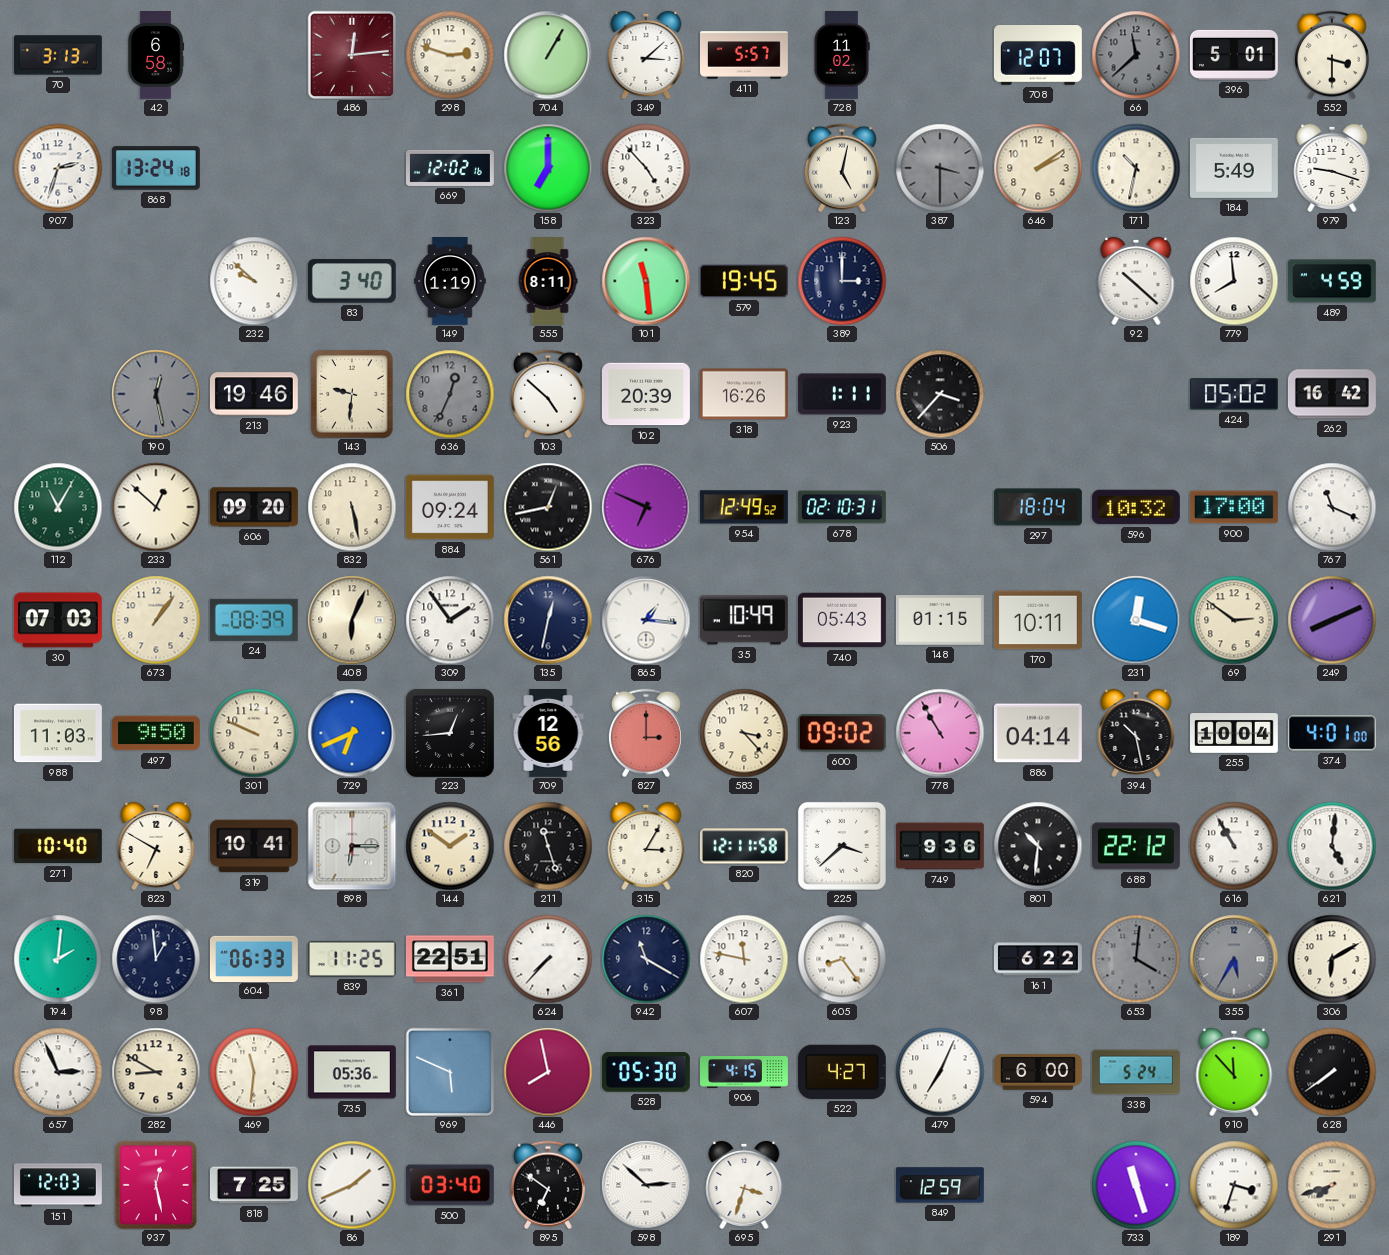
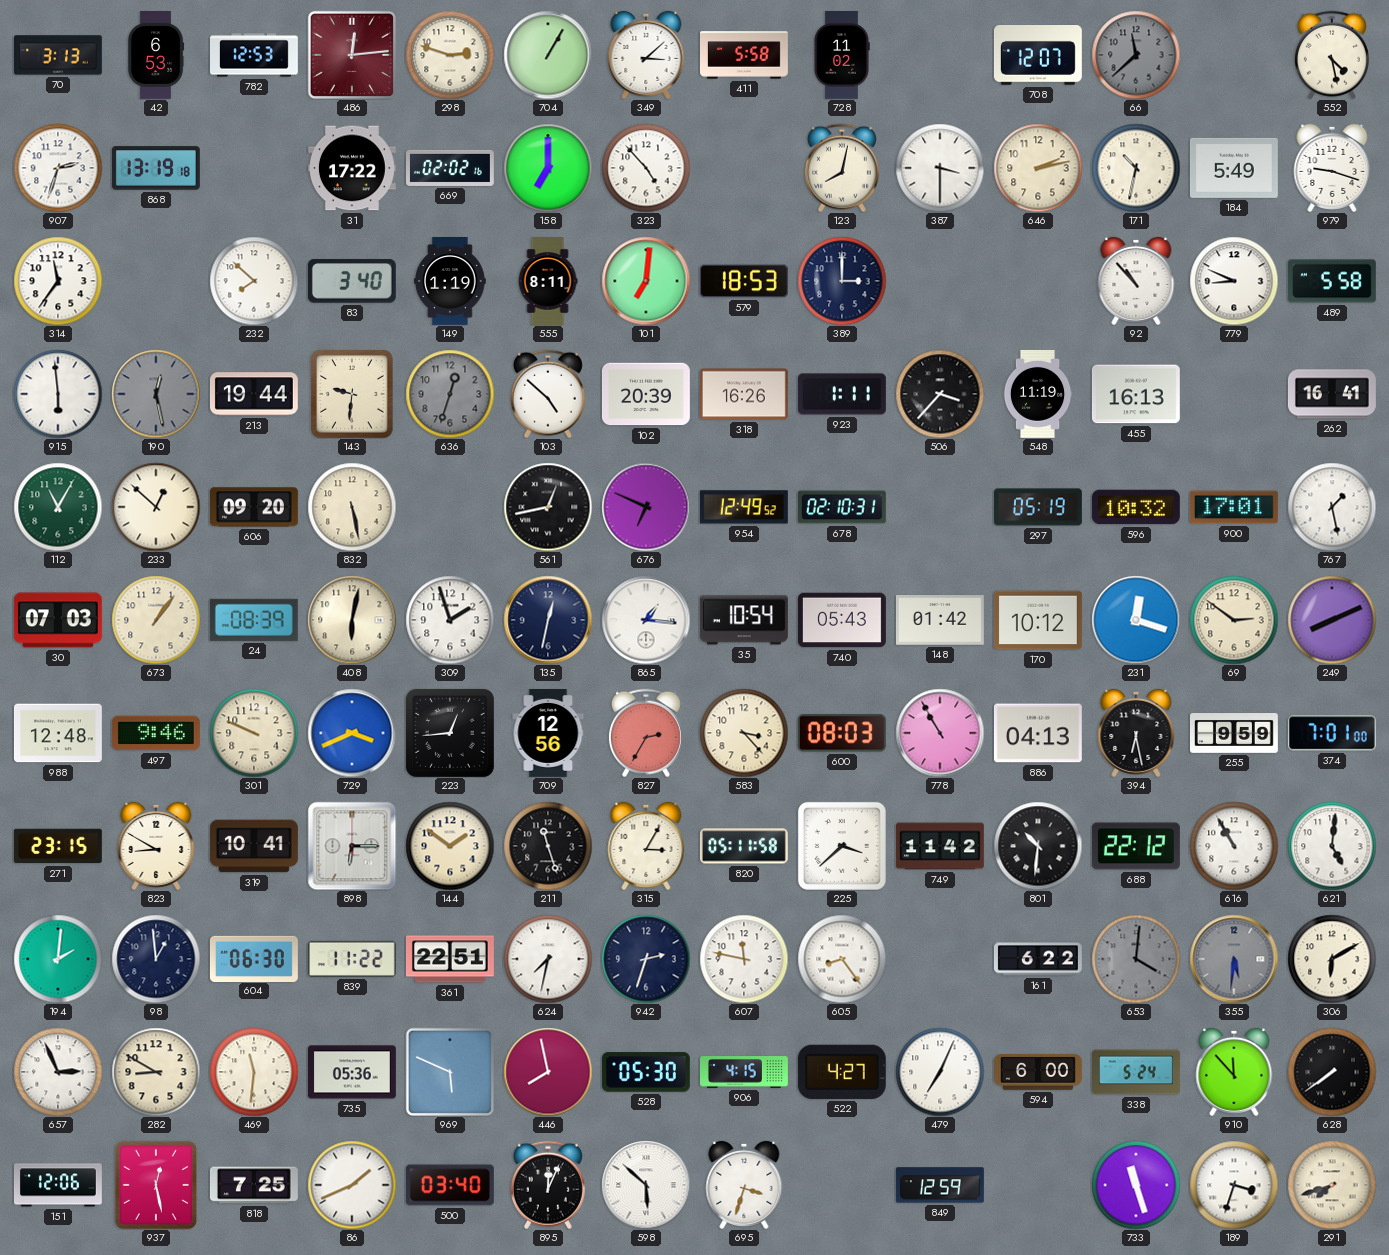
42: 6:58 -> 6:53
782: none -> 12:53
411: 5:57 -> 5:58
396: 5:01 -> none
552: 3:30 -> 4:28
868: 13:24 -> 13:19
31: none -> 17:22
669: 12:02 -> 02:02
123: 5:02 -> 8:02
387 dial: grey -> white
646: 2:09 -> 2:13
314: none -> 11:36
232: 9:52 -> 7:52
101: 11:29 -> 7:01
579: 19:45 -> 18:53
92: 10:22 -> 10:53
779: 7:59 -> 8:49
489: 4:59 -> 5:58
915: none -> 5:59
213: 19:46 -> 19:44
636: 12:34 -> 12:33
548: none -> 11:19
455: none -> 16:13
424: 05:02 -> none
262: 16:42 -> 16:41
884: 09:24 -> none
297: 18:04 -> 05:19
900: 17:00 -> 17:01
767: 11:19 -> 1:28
408: 6:04 -> 6:02
309: 1:54 -> 1:57
35: 10:49 -> 10:54
148: 01:15 -> 01:42
170: 10:11 -> 10:12
988: 11:03 -> 12:48
497: 9:50 -> 9:46
729: 6:41 -> 3:41
827: 3:00 -> 2:35
600: 09:02 -> 08:03
886: 04:14 -> 04:13
394: 10:28 -> 6:28
255: 10:04 -> 9:59
374: 4:01 -> 7:01
271: 10:40 -> 23:15
823: 6:50 -> 8:50
820: 12:11 -> 05:11
749: 9:36 -> 11:42
604: 06:33 -> 06:30
839: 11:25 -> 11:22
624: 7:37 -> 7:32
942: 11:20 -> 2:33
355: 5:35 -> 5:31
151: 12:03 -> 12:06
895: 6:51 -> 12:04
598: 2:52 -> 5:52
